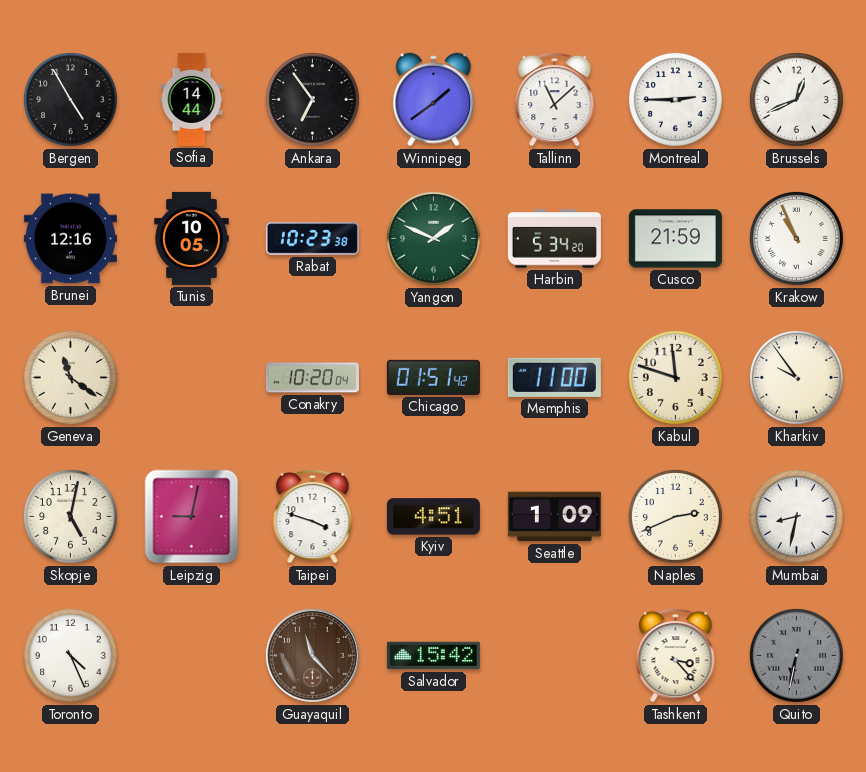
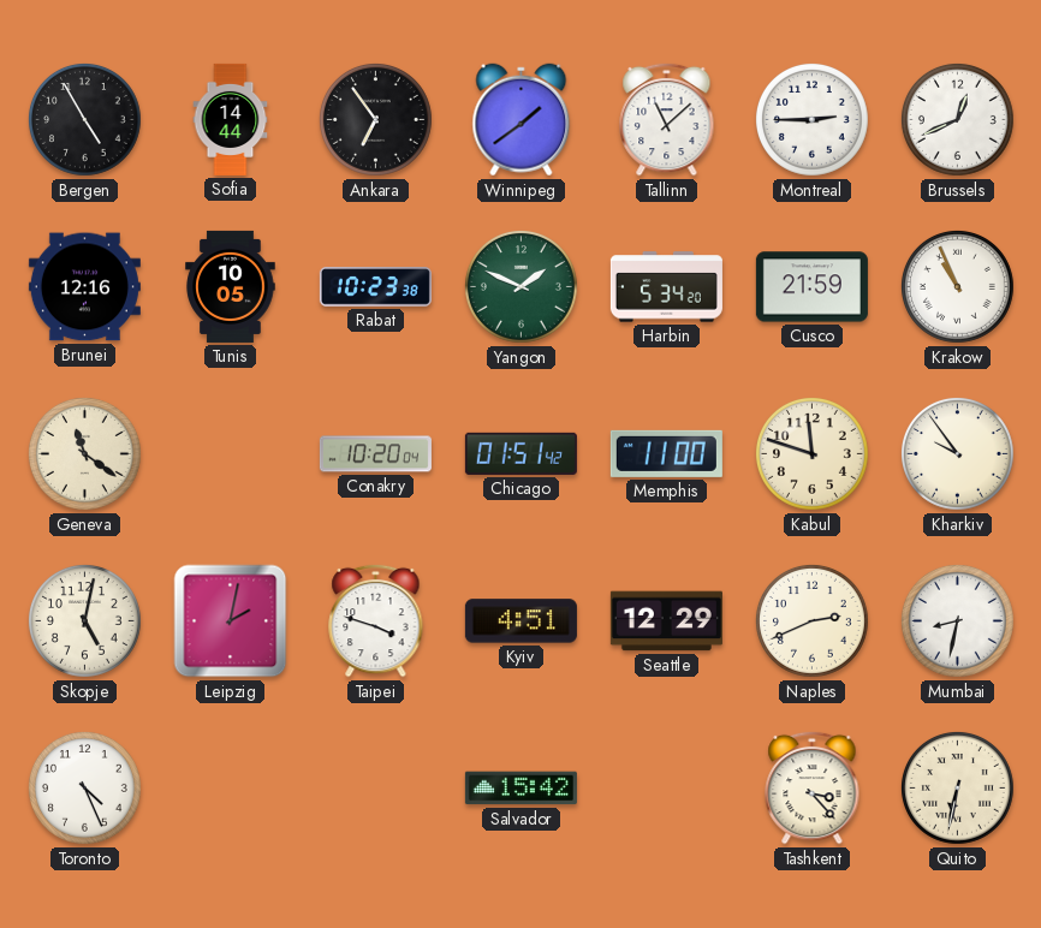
Leipzig: 9:02 -> 2:02
Seattle: 1:09 -> 12:29
Guayaquil: 11:23 -> none
Quito dial: grey -> cream
